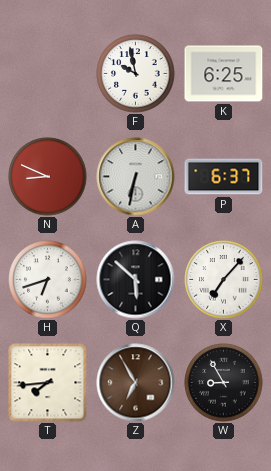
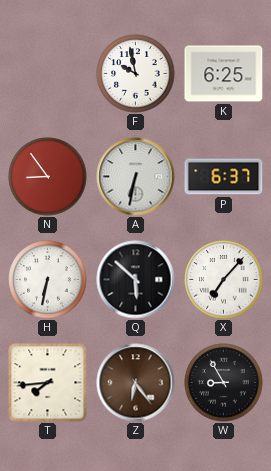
N: 8:49 -> 8:54
H: 6:42 -> 6:32
Z: 6:55 -> 6:24
